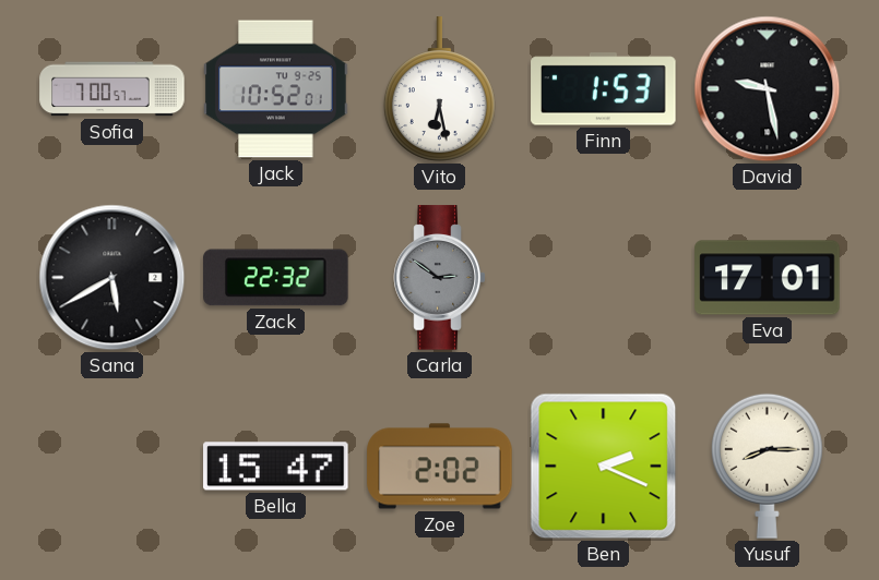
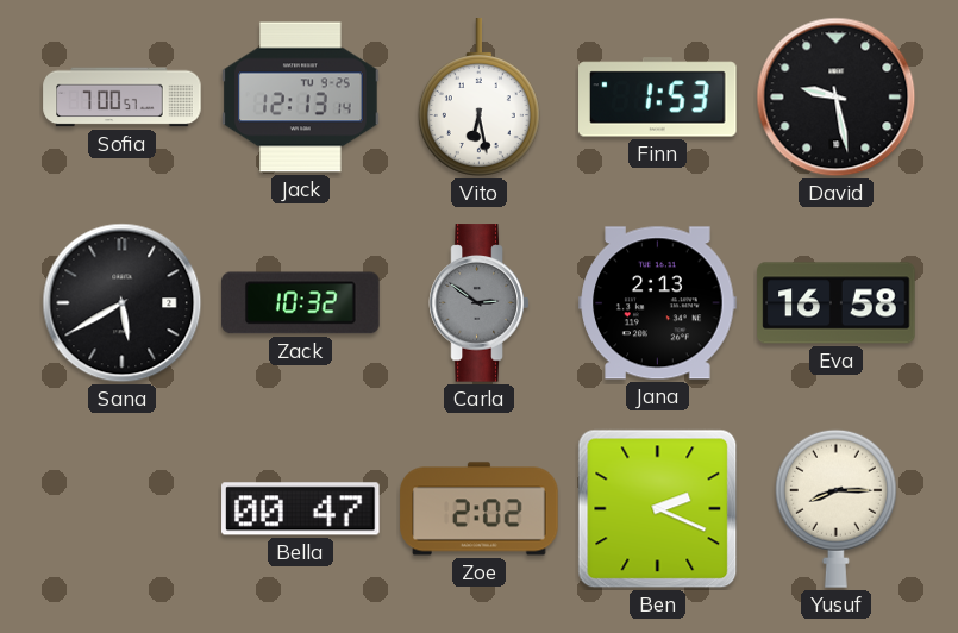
Jack: 10:52 -> 12:13
Zack: 22:32 -> 10:32
Jana: none -> 2:13
Eva: 17:01 -> 16:58
Bella: 15:47 -> 00:47
